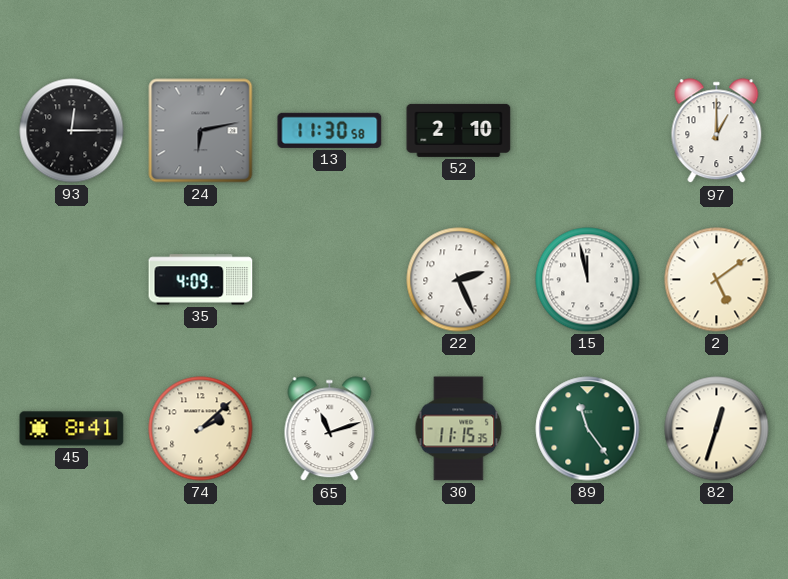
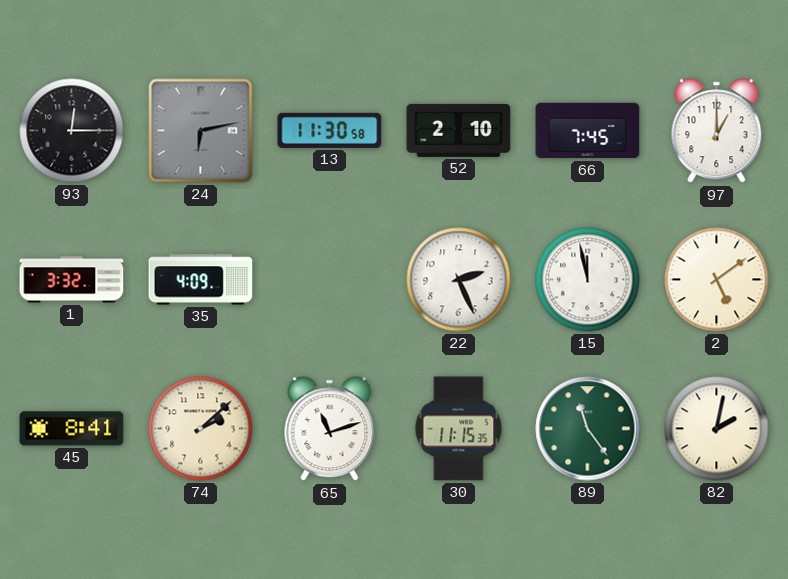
66: none -> 7:45
1: none -> 3:32
82: 12:33 -> 2:02
